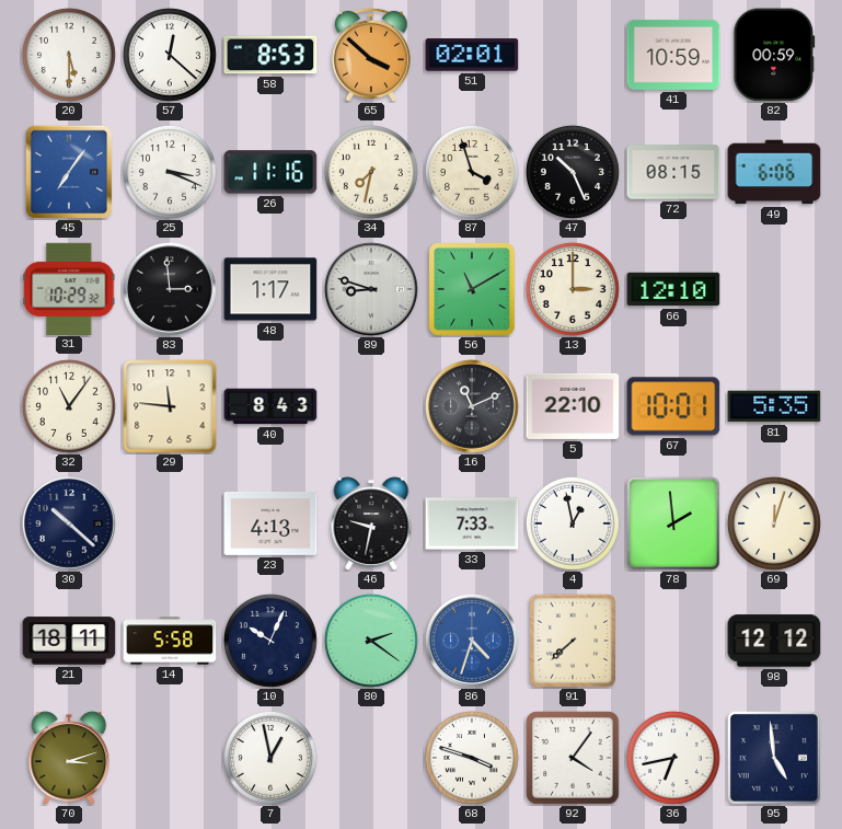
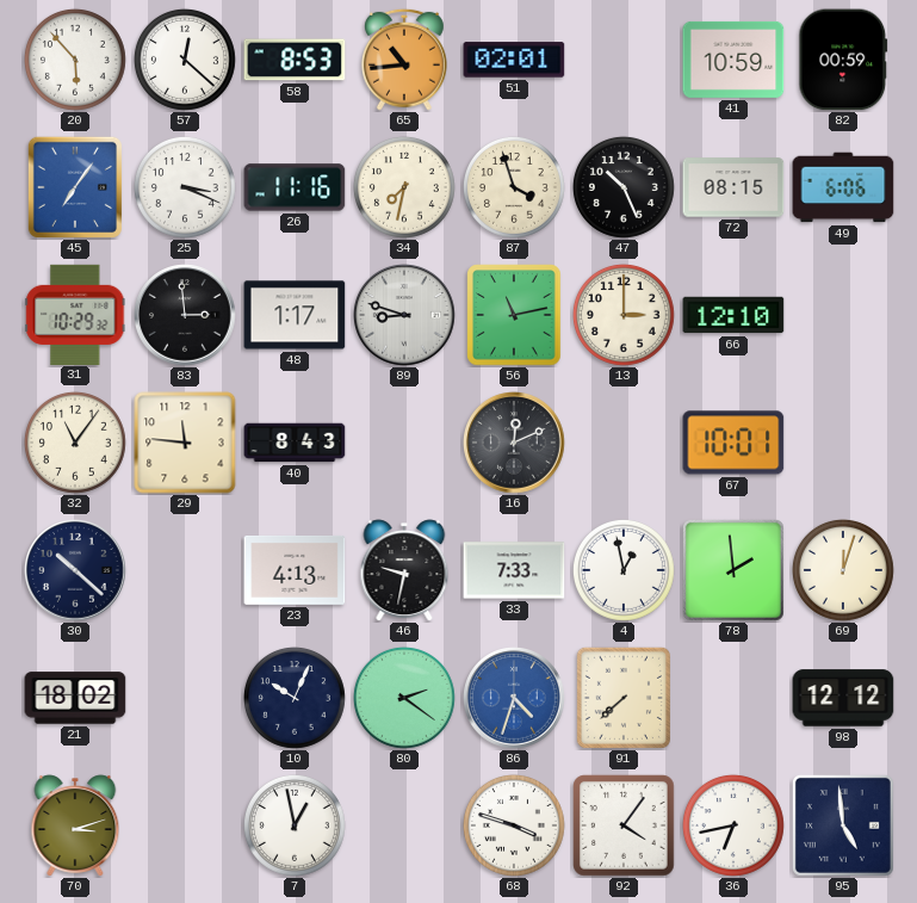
20: 5:30 -> 5:53
65: 3:52 -> 10:44
56: 11:10 -> 11:13
16: 11:11 -> 12:11
5: 22:10 -> none
81: 5:35 -> none
21: 18:11 -> 18:02
14: 5:58 -> none
